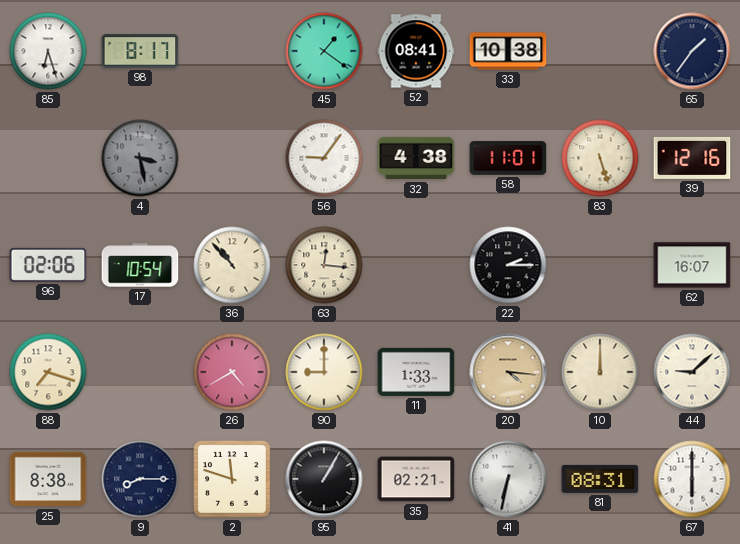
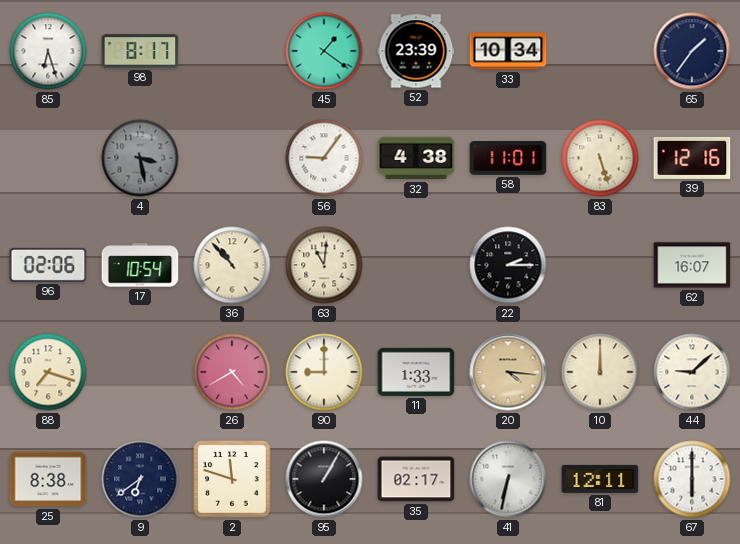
52: 08:41 -> 23:39
33: 10:38 -> 10:34
63: 12:16 -> 11:01
9: 8:15 -> 6:39
35: 02:21 -> 02:17
81: 08:31 -> 12:11
